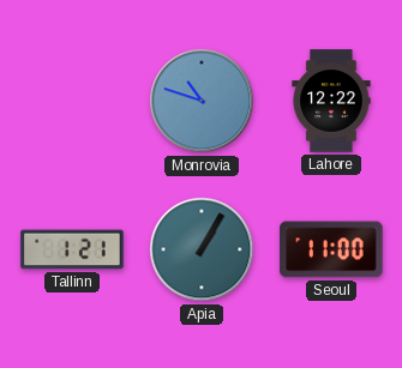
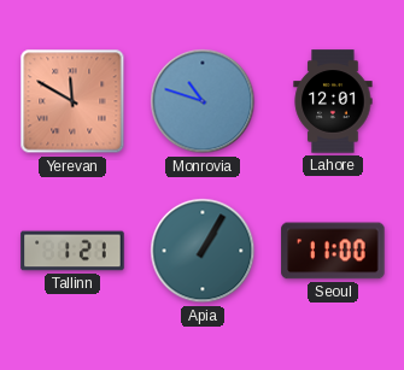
Yerevan: none -> 11:50
Lahore: 12:22 -> 12:01
